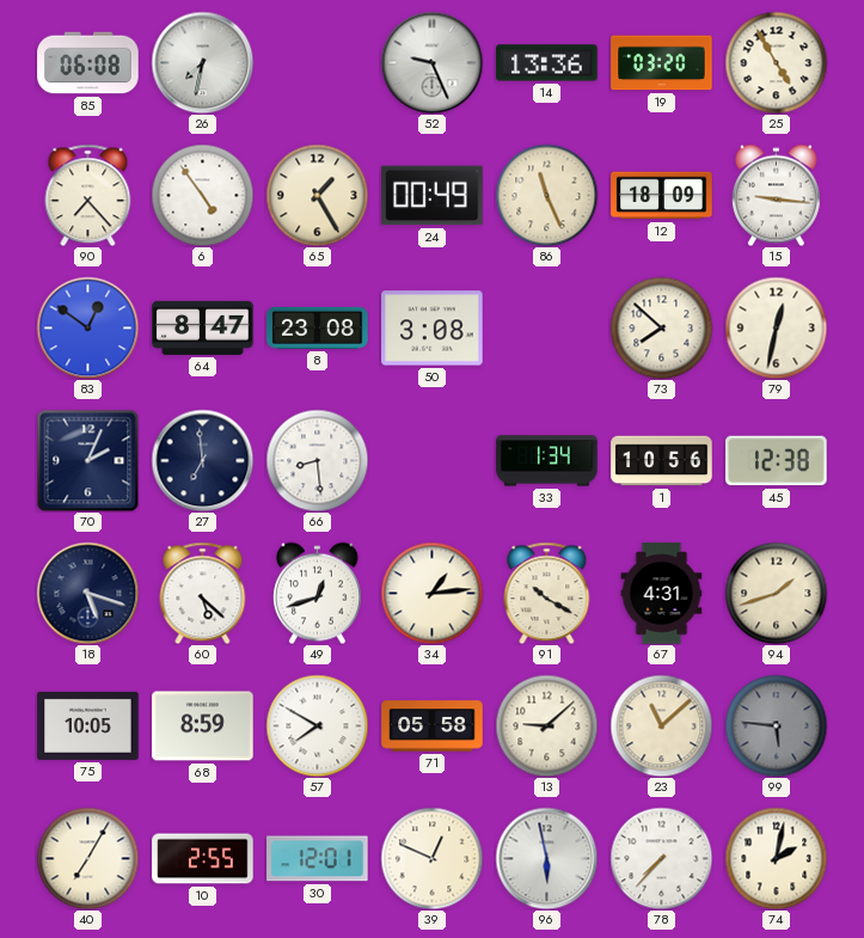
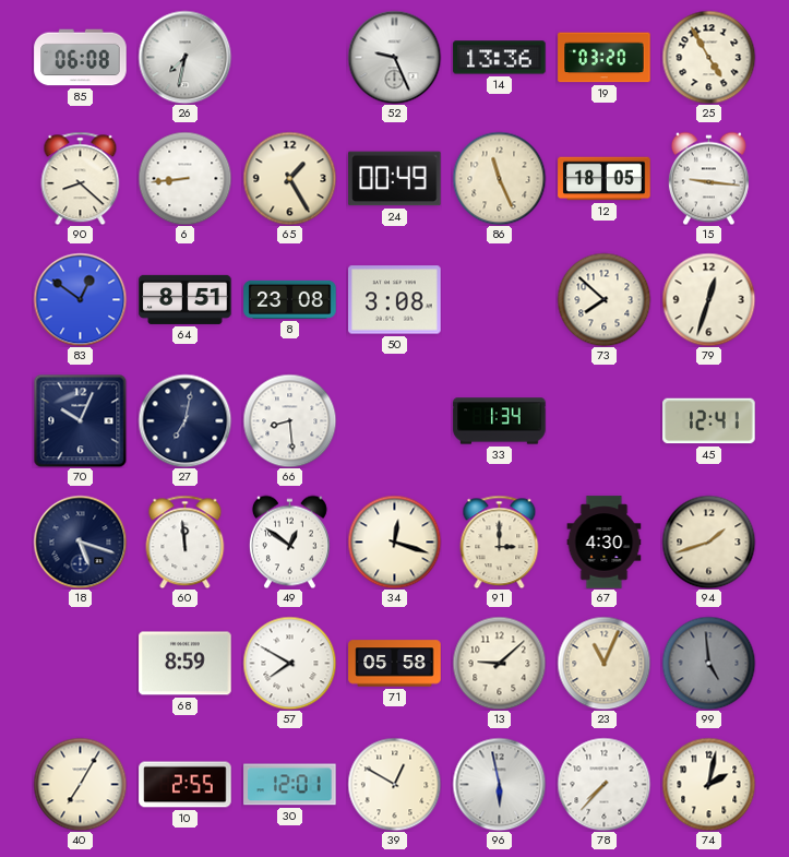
90: 7:23 -> 8:22
6: 4:54 -> 8:44
12: 18:09 -> 18:05
64: 8:47 -> 8:51
79: 12:32 -> 12:33
70: 2:04 -> 10:04
27: 6:59 -> 7:02
1: 10:56 -> none
45: 12:38 -> 12:41
60: 5:22 -> 11:59
49: 12:42 -> 12:51
34: 1:14 -> 12:18
91: 10:20 -> 3:00
67: 4:31 -> 4:30
75: 10:05 -> none
23: 11:08 -> 11:04
99: 5:46 -> 4:59
39: 12:49 -> 12:50
